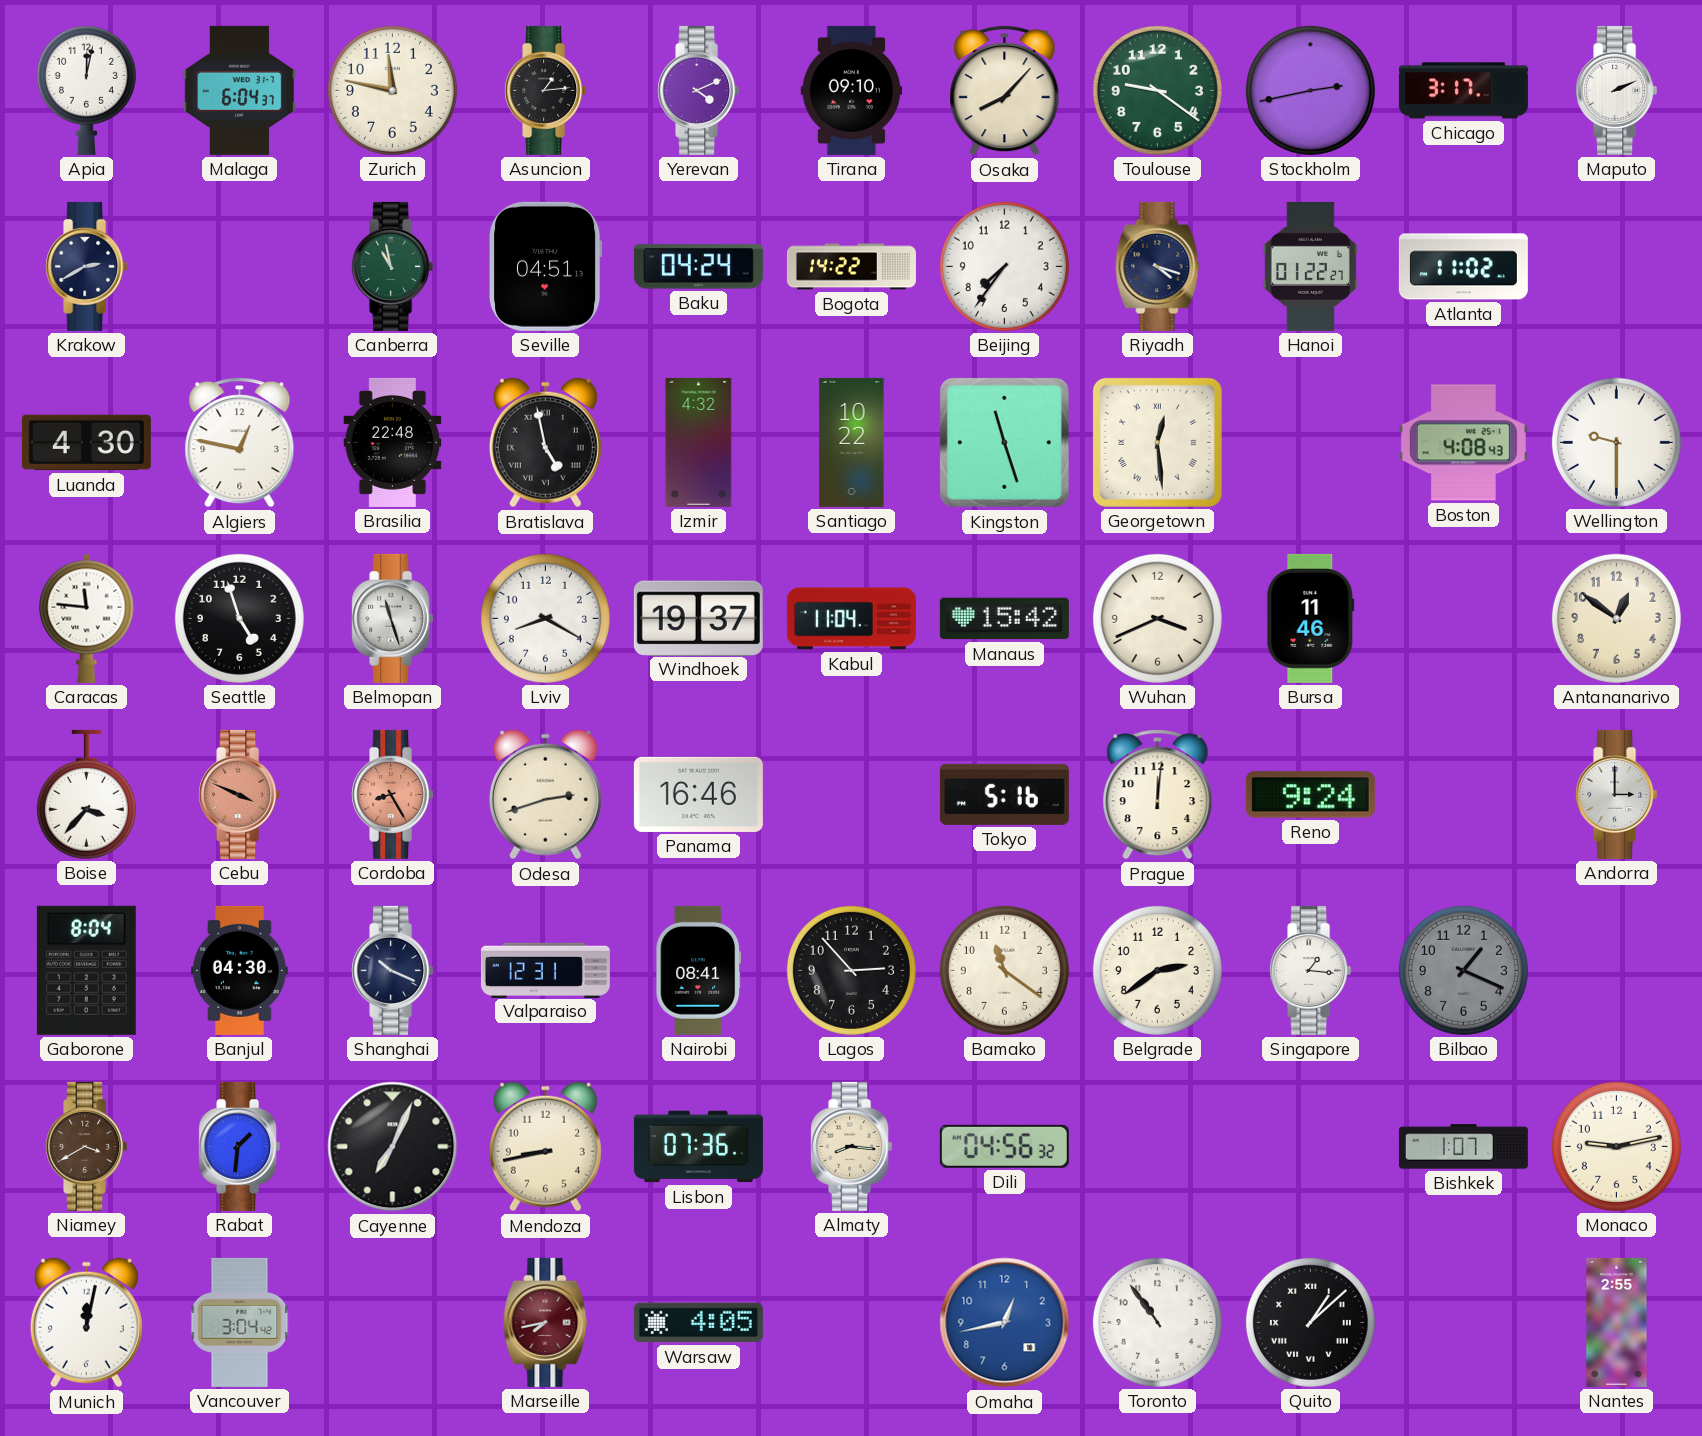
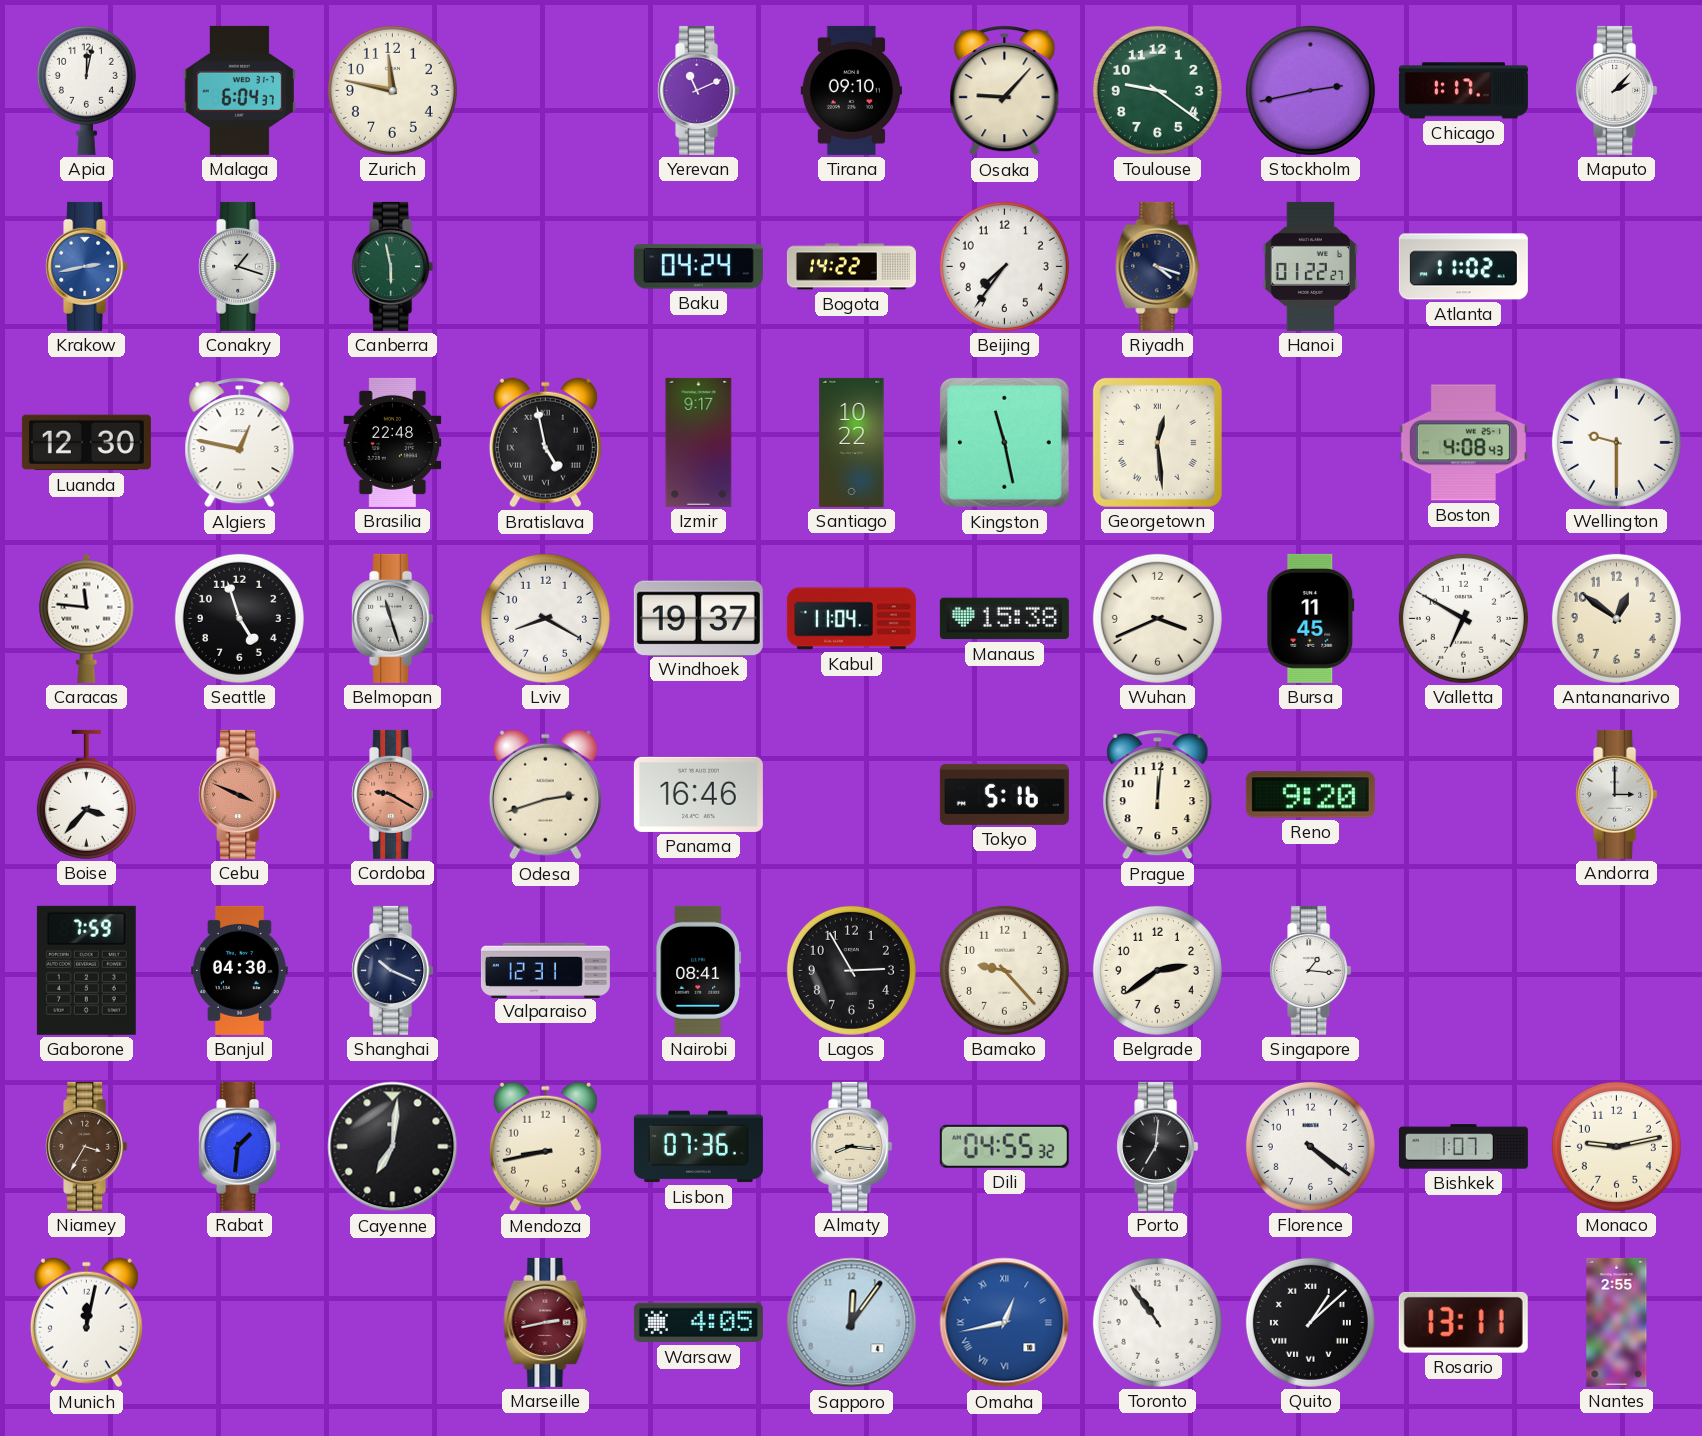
Asuncion: 1:14 -> none
Yerevan: 4:11 -> 11:11
Osaka: 8:07 -> 9:07
Chicago: 3:17 -> 1:17
Maputo: 2:11 -> 2:07
Krakow: 2:40 -> 2:43
Krakow dial: navy -> blue
Conakry: none -> 1:18
Canberra: 10:58 -> 5:58
Seville: 04:51 -> none
Luanda: 4:30 -> 12:30
Izmir: 4:32 -> 9:17
Kingston: 11:27 -> 11:28
Manaus: 15:42 -> 15:38
Bursa: 11:46 -> 11:45
Valletta: none -> 6:50
Cordoba: 8:25 -> 9:20
Reno: 9:24 -> 9:20
Gaborone: 8:04 -> 7:59
Lagos: 2:53 -> 2:55
Bamako: 11:21 -> 9:23
Bilbao: 1:19 -> none
Niamey: 3:40 -> 3:35
Cayenne: 7:04 -> 7:01
Dili: 04:56 -> 04:55
Porto: none -> 7:01
Florence: none -> 4:21
Vancouver: 3:04 -> none
Marseille: 7:43 -> 2:43
Sapporo: none -> 12:06
Omaha numerals: Arabic -> Roman
Rosario: none -> 13:11
